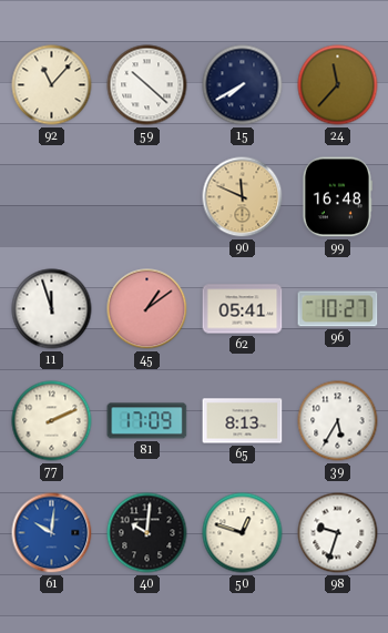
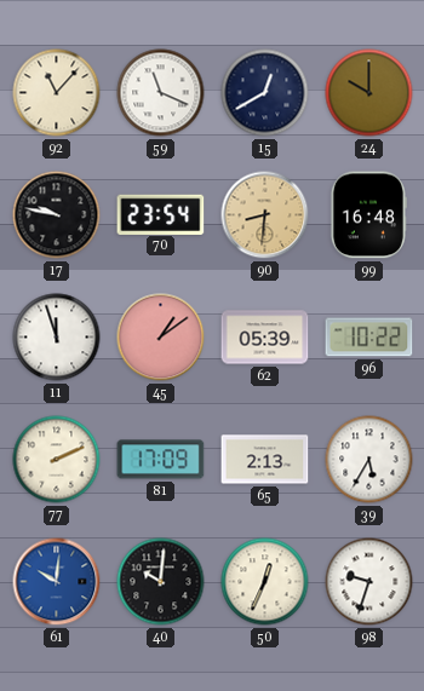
59: 10:22 -> 11:19
15: 7:40 -> 12:40
24: 11:37 -> 10:00
17: none -> 9:47
70: none -> 23:54
90: 11:49 -> 8:31
62: 05:41 -> 05:39
96: 10:27 -> 10:22
65: 8:13 -> 2:13
50: 12:48 -> 12:34
